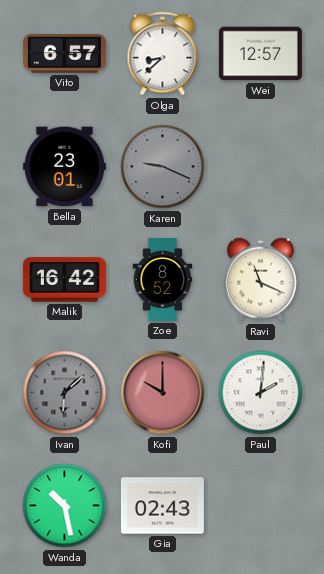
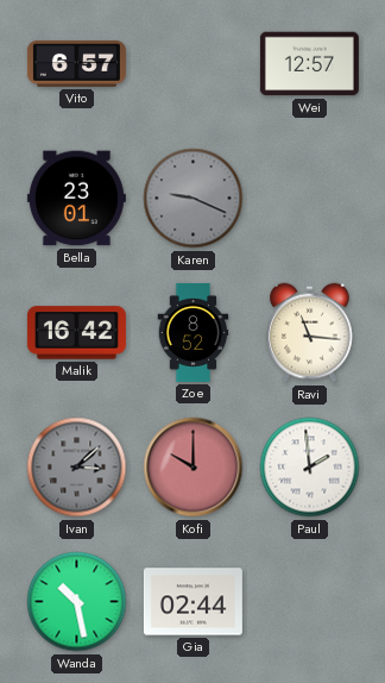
Olga: 8:38 -> none
Ravi: 11:19 -> 11:16
Ivan: 6:08 -> 3:08
Paul: 2:01 -> 1:59
Gia: 02:43 -> 02:44
